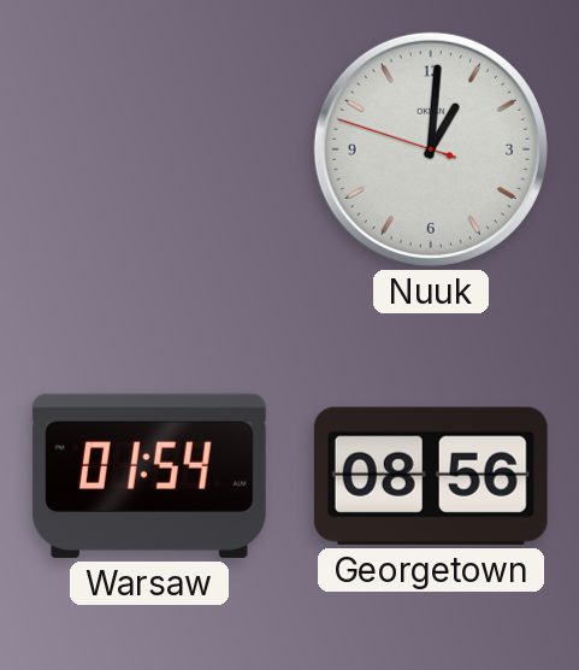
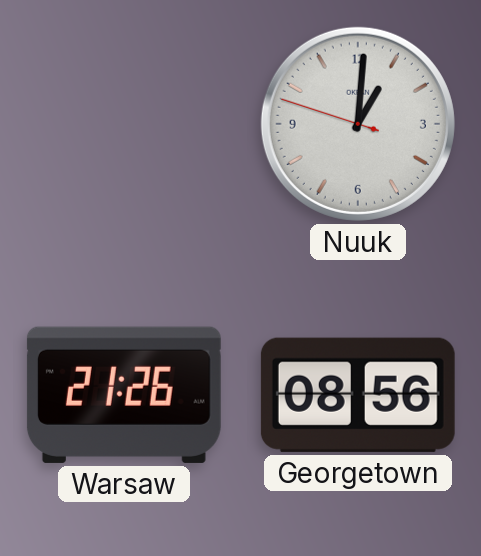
Warsaw: 01:54 -> 21:26
